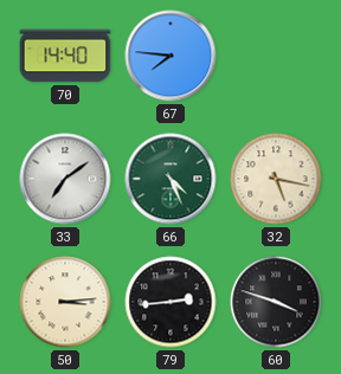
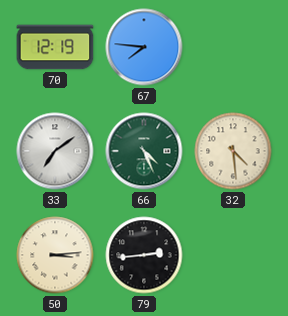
70: 14:40 -> 12:19
32: 5:17 -> 4:29
60: 3:48 -> none
